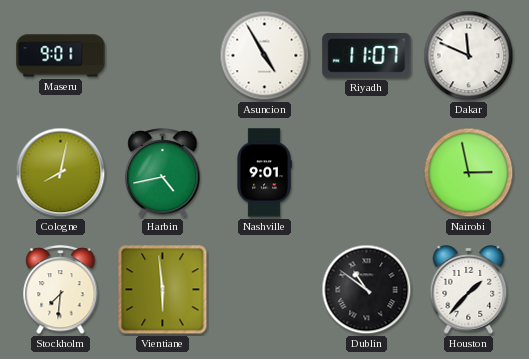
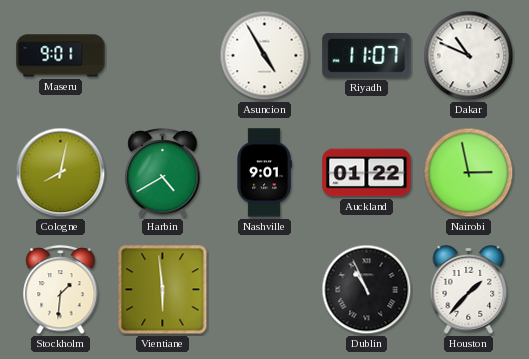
Dakar: 11:49 -> 10:49
Harbin: 4:43 -> 4:40
Auckland: none -> 01:22
Stockholm: 7:31 -> 1:31
Dublin: 10:51 -> 10:56
